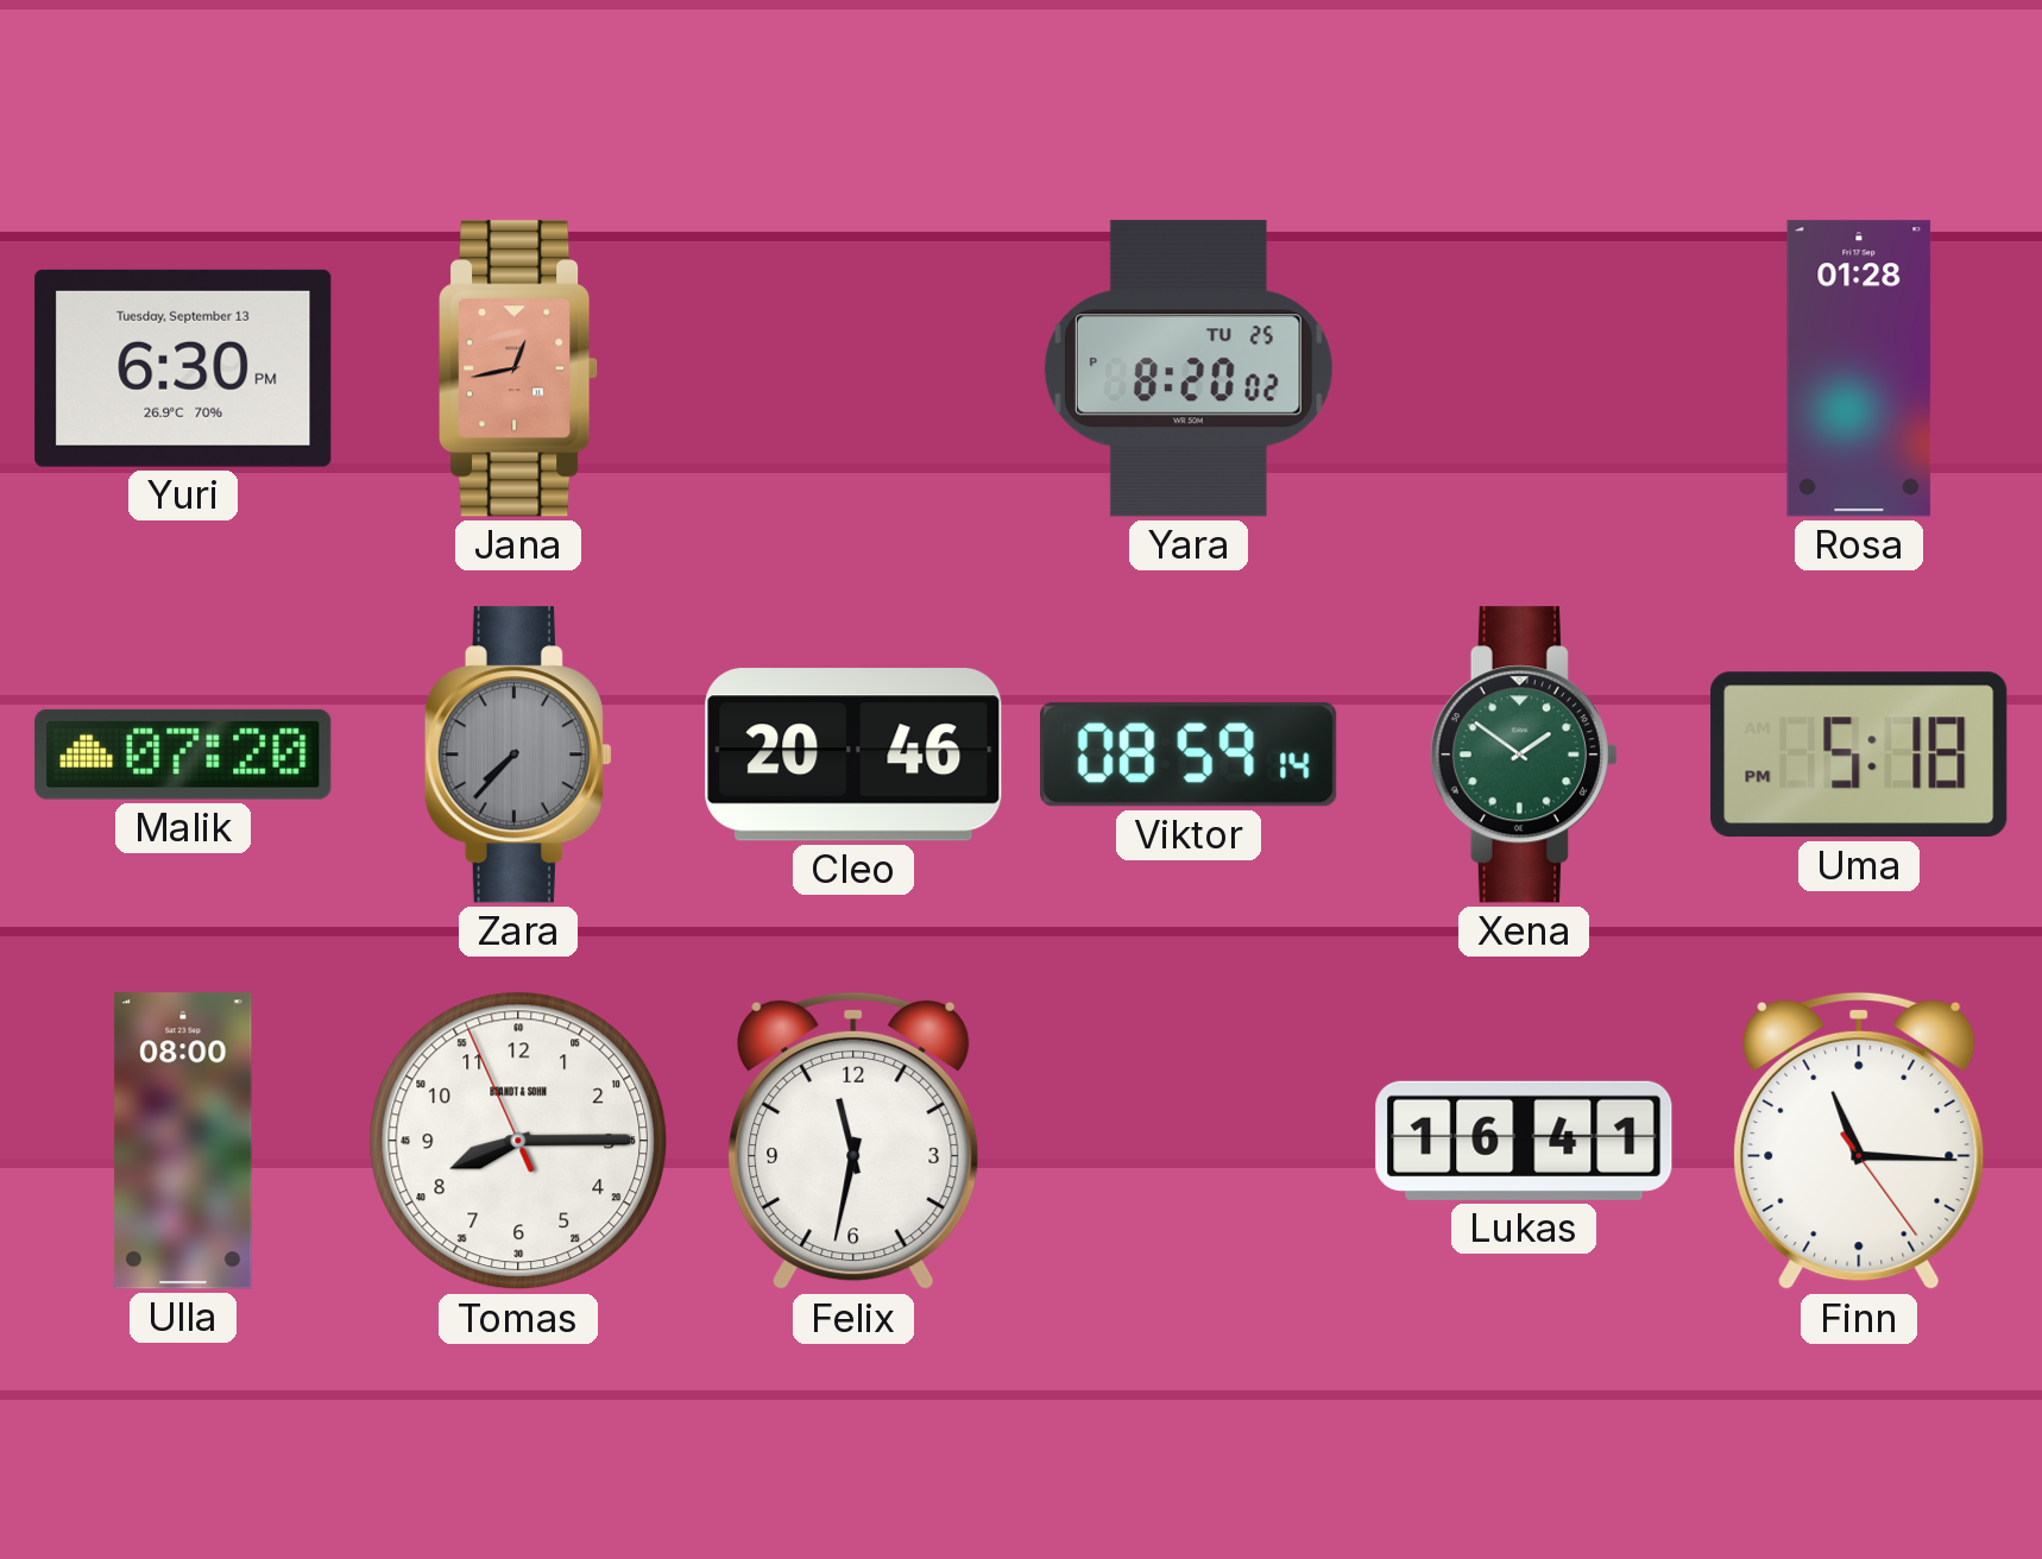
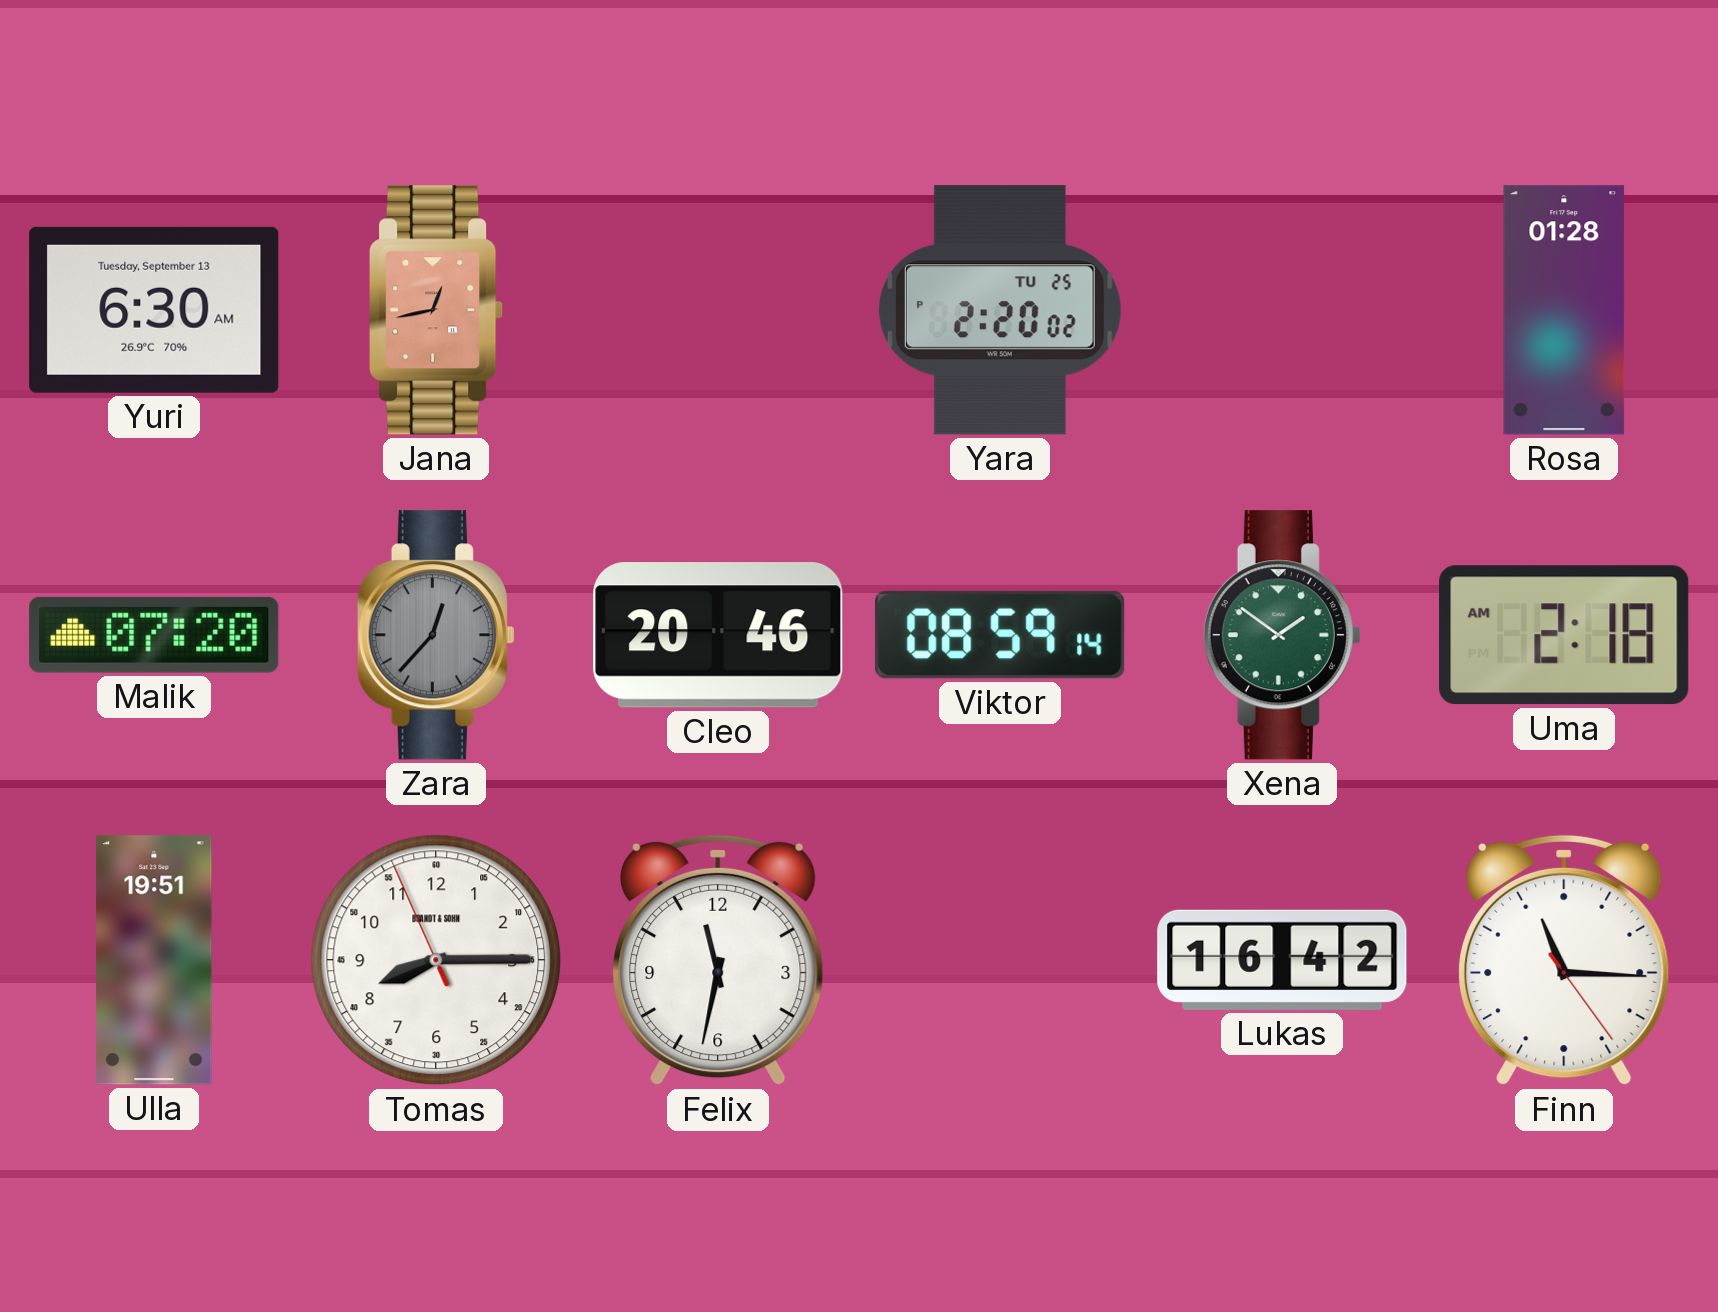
Yuri: 6:30 PM -> 6:30 AM
Yara: 8:20 -> 2:20
Zara: 7:37 -> 12:37
Uma: 5:18 -> 2:18
Ulla: 08:00 -> 19:51
Lukas: 16:41 -> 16:42
